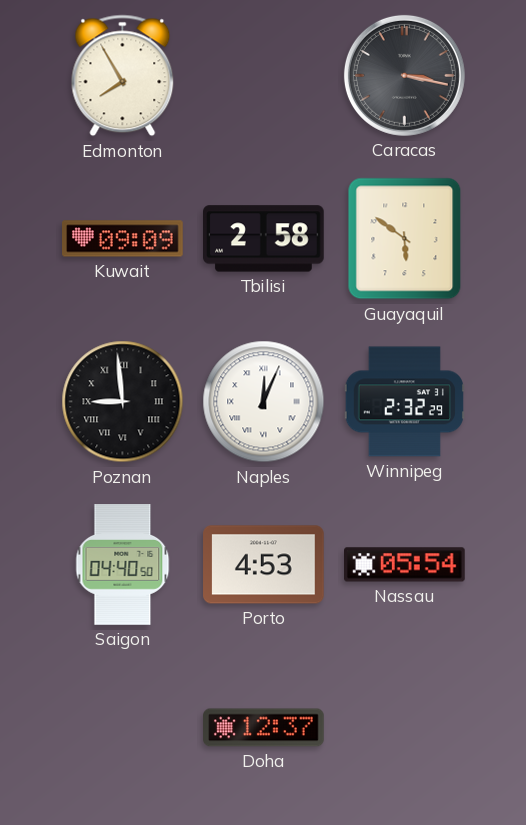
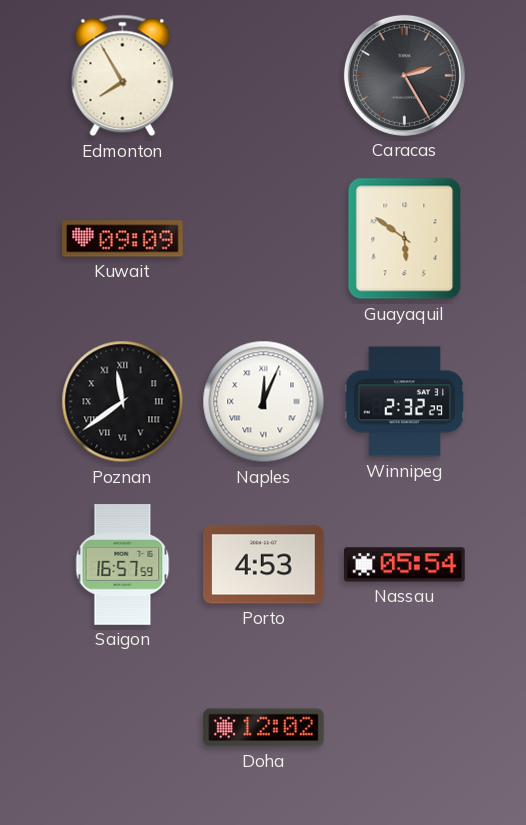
Caracas: 3:17 -> 2:25
Tbilisi: 2:58 -> none
Poznan: 8:59 -> 11:39
Saigon: 04:40 -> 16:57
Doha: 12:37 -> 12:02
